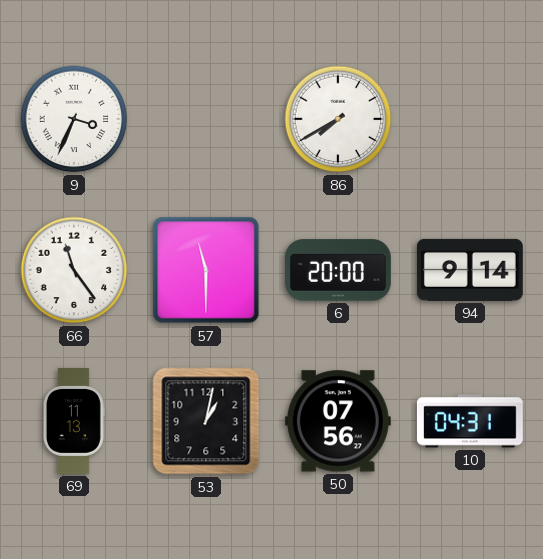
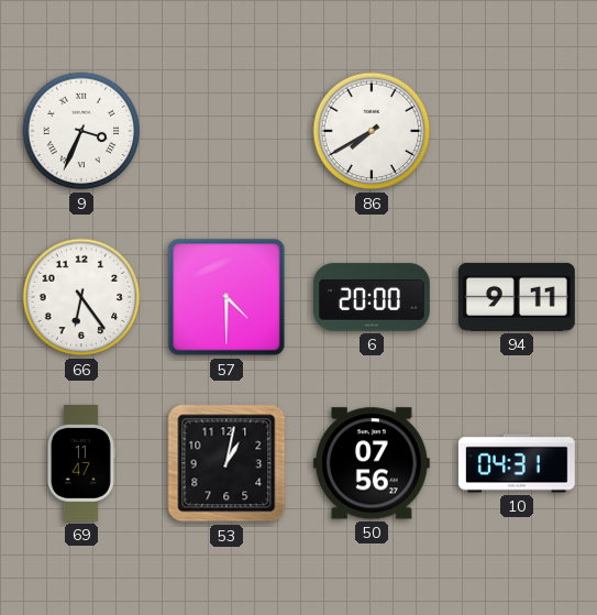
66: 11:24 -> 6:24
57: 11:30 -> 4:30
94: 9:14 -> 9:11
69: 11:13 -> 11:47
